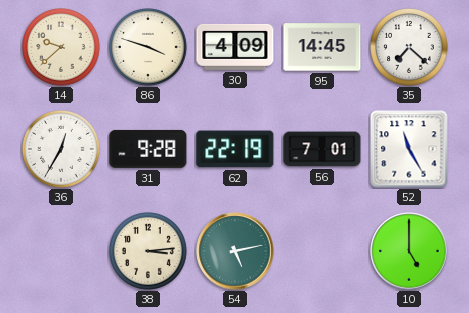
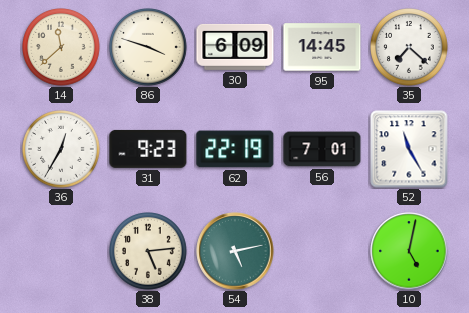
14: 9:38 -> 11:38
30: 4:09 -> 6:09
31: 9:28 -> 9:23
38: 3:14 -> 5:14
10: 5:00 -> 5:02
